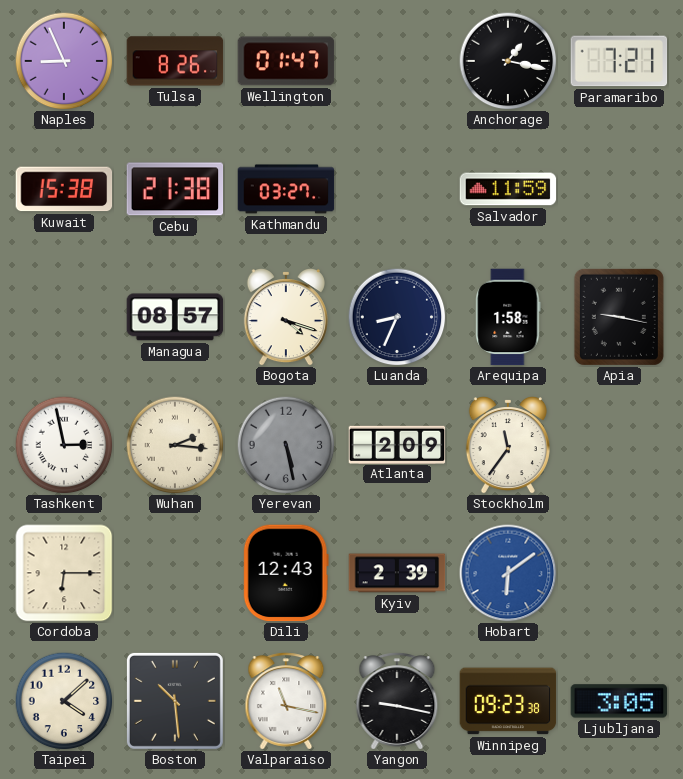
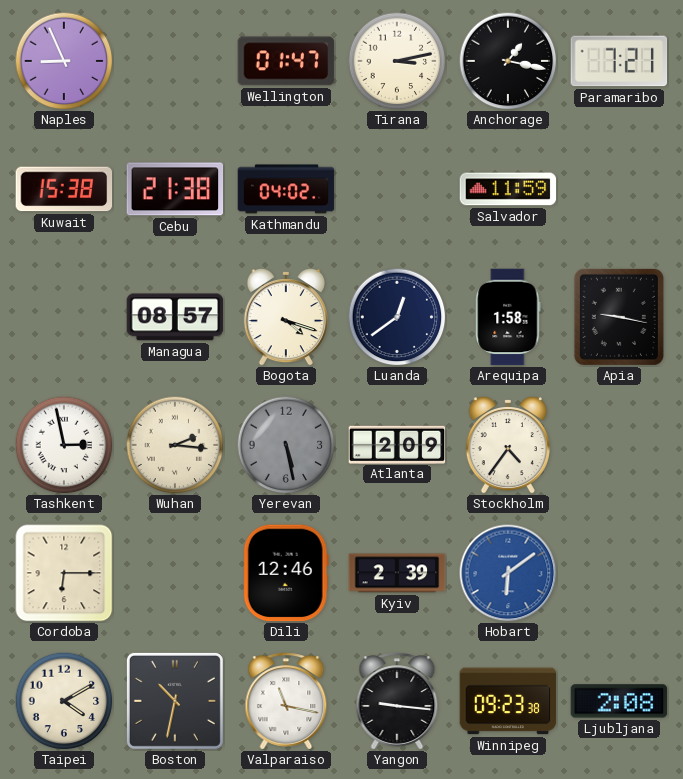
Tulsa: 8:26 -> none
Tirana: none -> 3:13
Kathmandu: 03:27 -> 04:02
Luanda: 8:34 -> 12:39
Stockholm: 11:36 -> 4:36
Dili: 12:43 -> 12:46
Taipei: 4:08 -> 4:10
Boston: 10:29 -> 10:32
Yangon: 9:17 -> 9:16
Ljubljana: 3:05 -> 2:08
